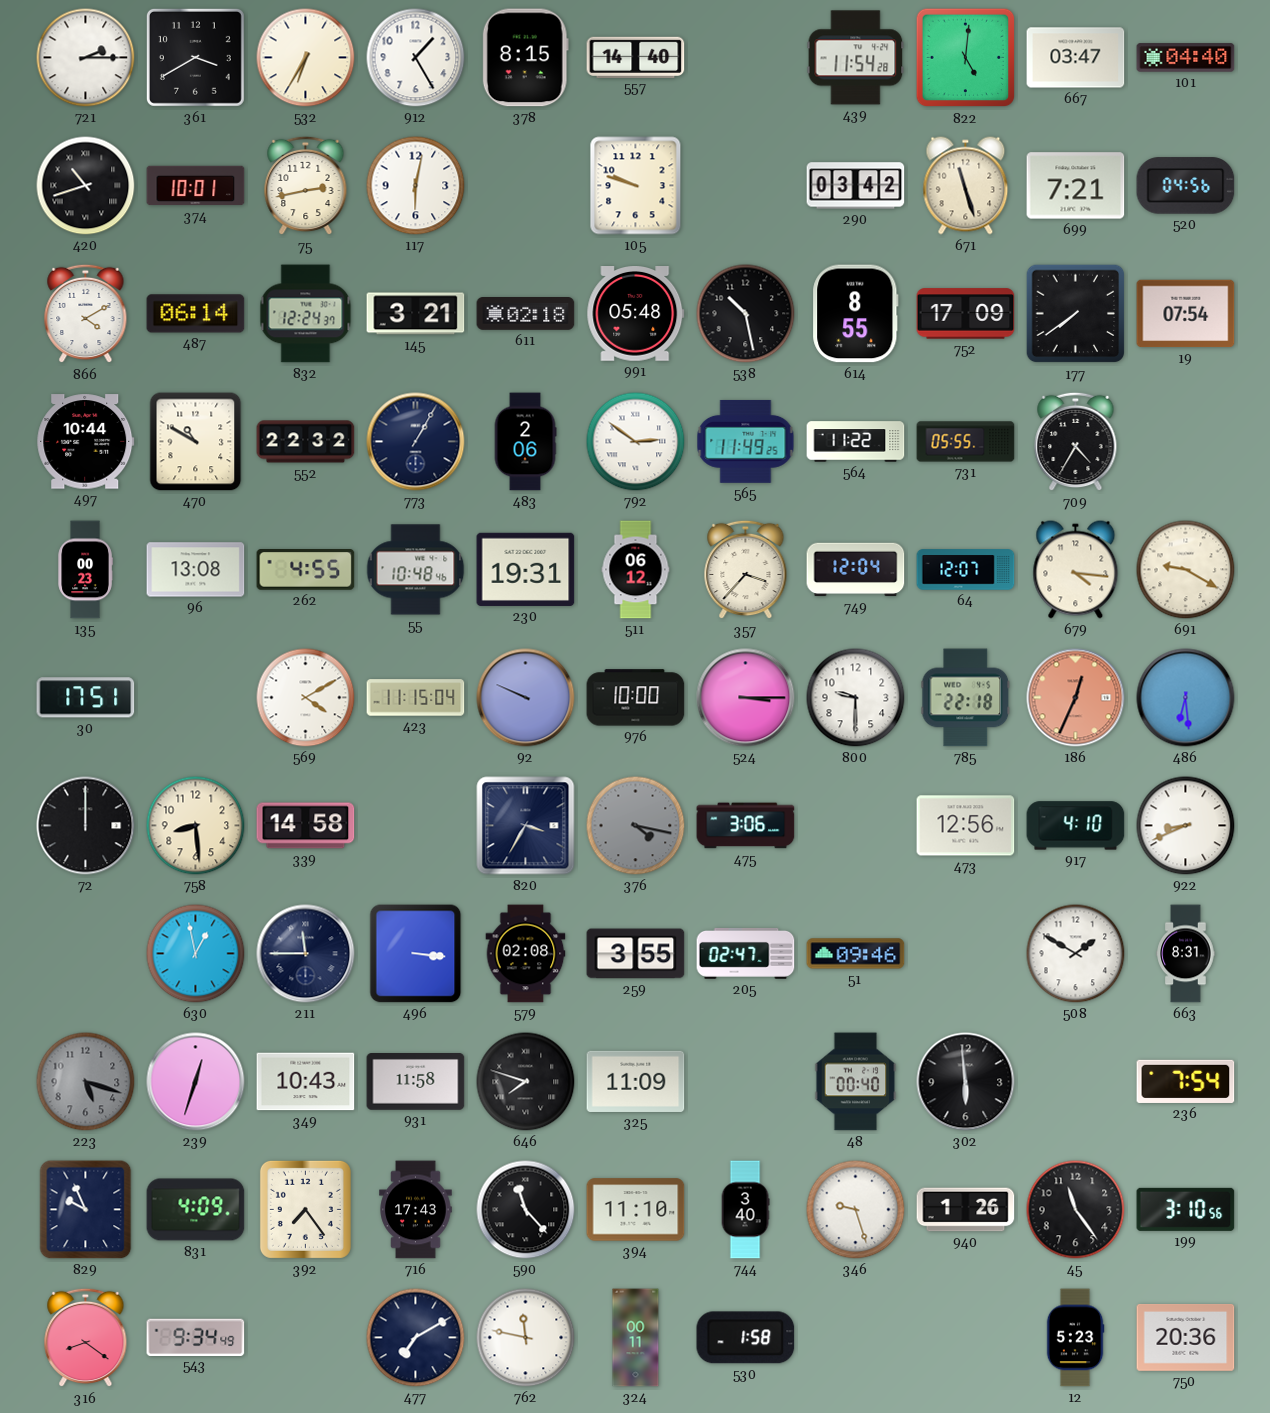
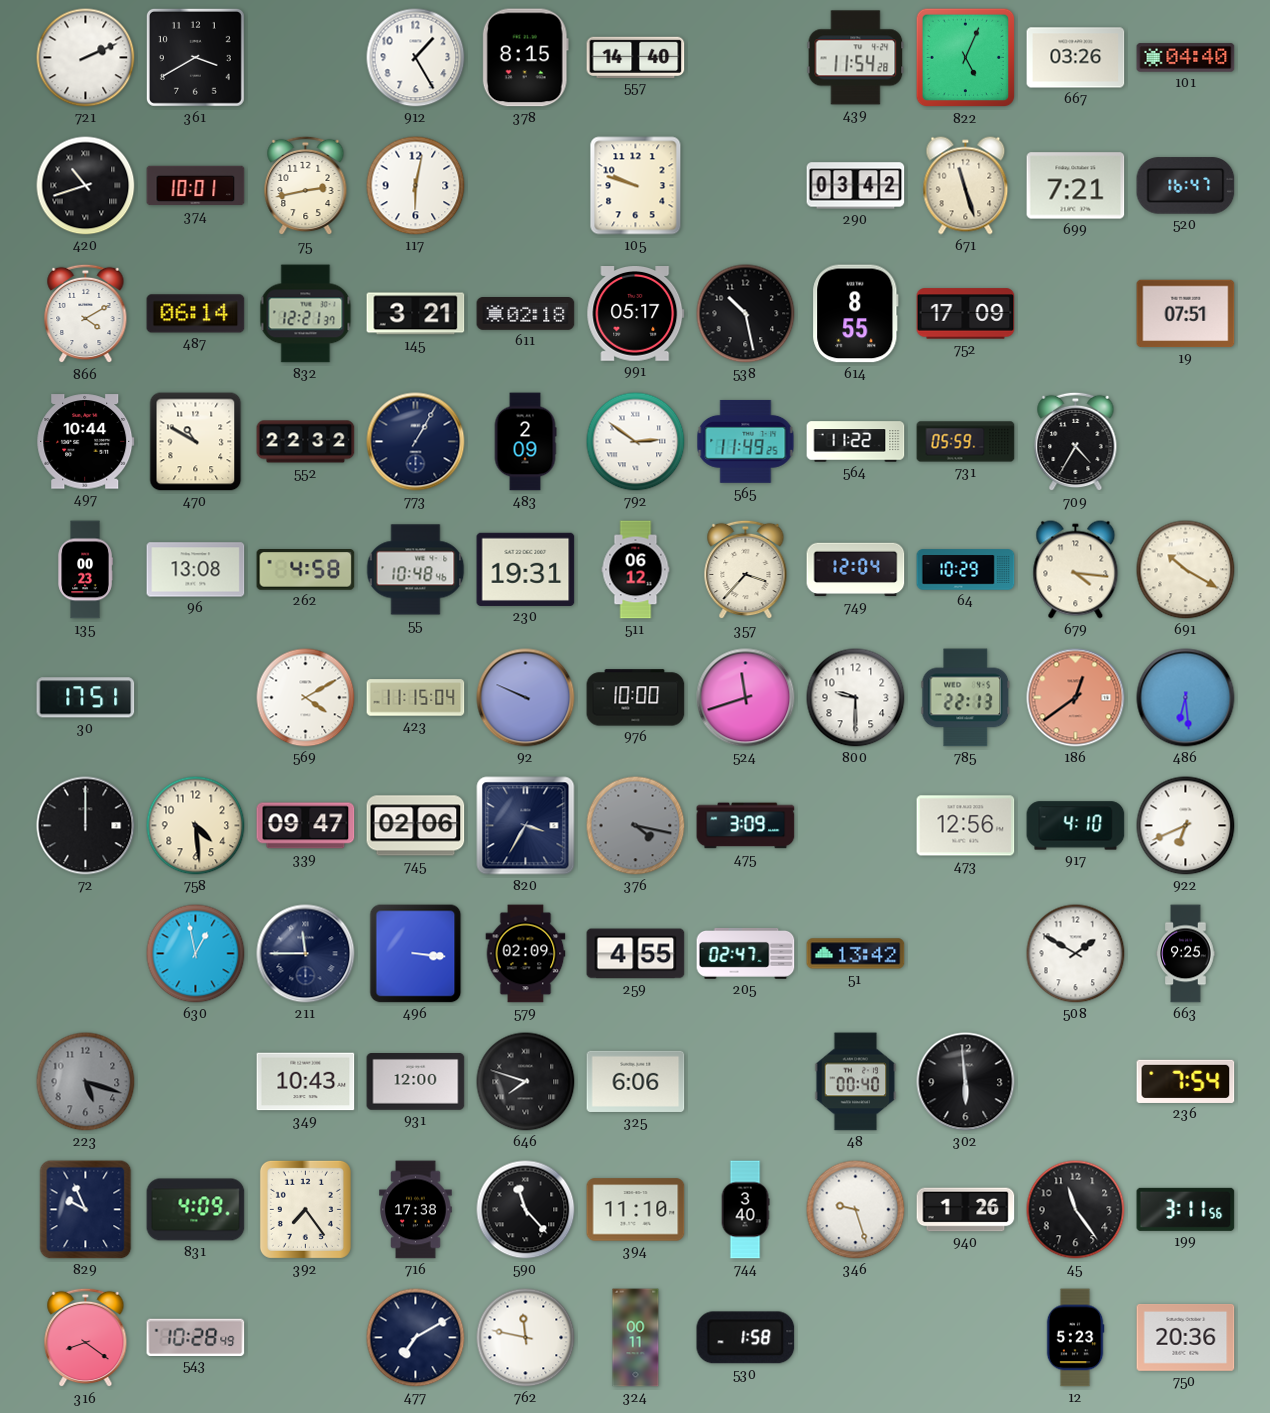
721: 2:15 -> 2:11
532: 6:35 -> none
822: 5:01 -> 5:04
667: 03:47 -> 03:26
520: 04:56 -> 16:47
832: 12:24 -> 12:21
991: 05:48 -> 05:17
177: 7:39 -> none
19: 07:54 -> 07:51
483: 2:06 -> 2:09
731: 05:55 -> 05:59
262: 4:55 -> 4:58
64: 12:07 -> 10:29
691: 9:20 -> 10:20
524: 3:15 -> 11:42
785: 22:18 -> 22:13
186: 12:34 -> 12:39
758: 8:29 -> 4:29
339: 14:58 -> 09:47
745: none -> 02:06
475: 3:06 -> 3:09
922: 8:41 -> 6:41
579: 02:08 -> 02:09
259: 3:55 -> 4:55
51: 09:46 -> 13:42
663: 8:31 -> 9:25
239: 12:33 -> none
931: 11:58 -> 12:00
325: 11:09 -> 6:06
716: 17:43 -> 17:38
199: 3:10 -> 3:11
543: 9:34 -> 10:28
